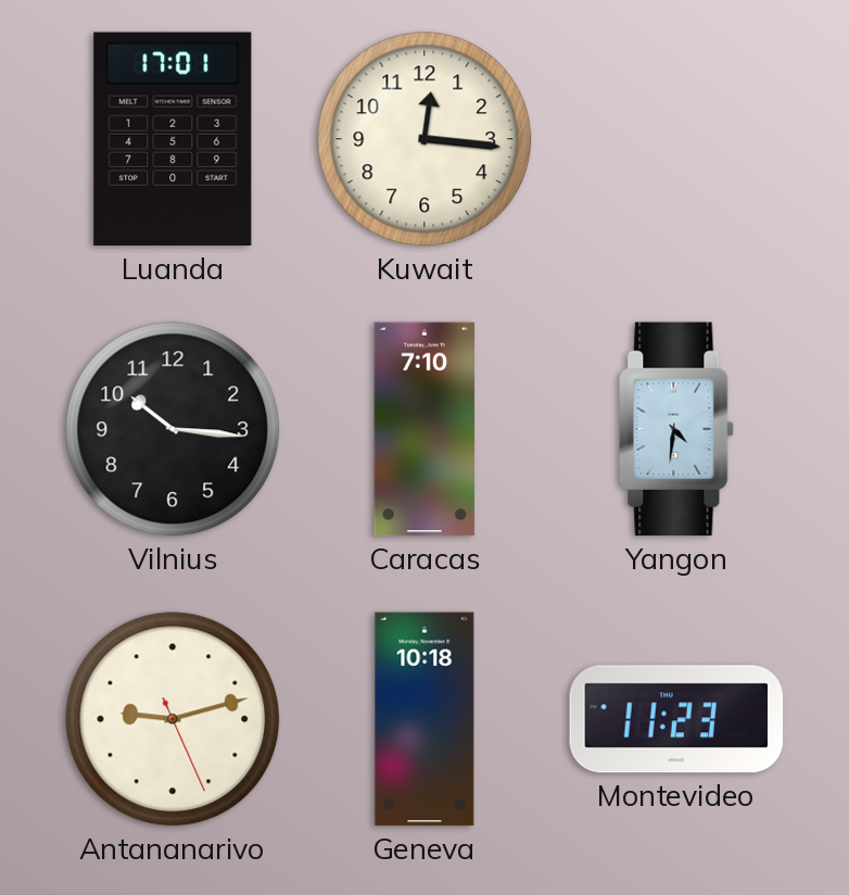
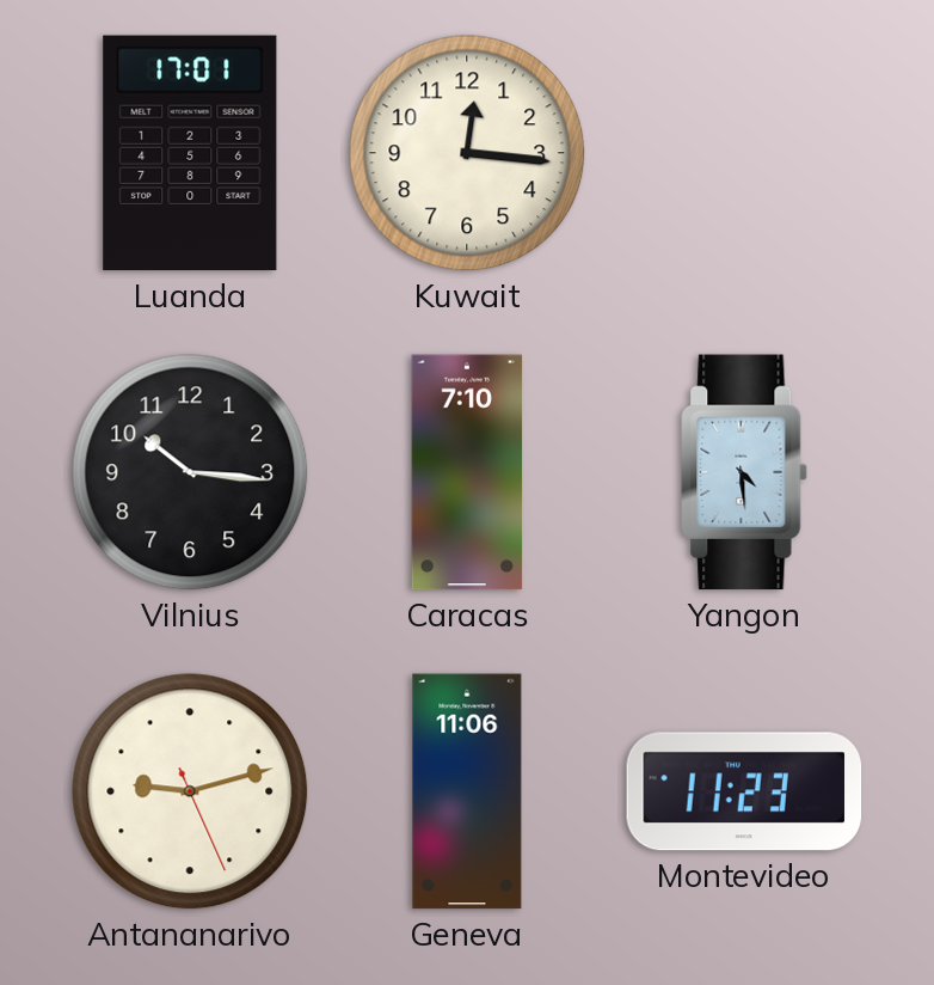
Yangon: 4:31 -> 4:29
Geneva: 10:18 -> 11:06
